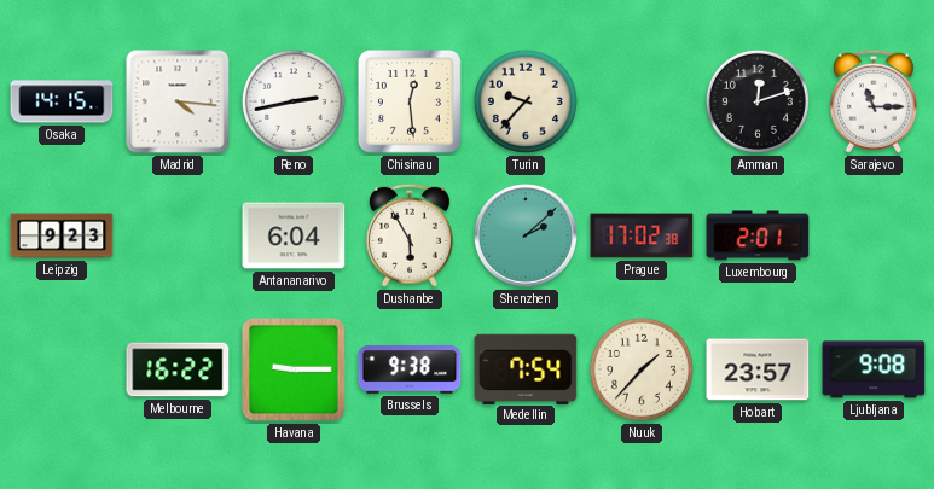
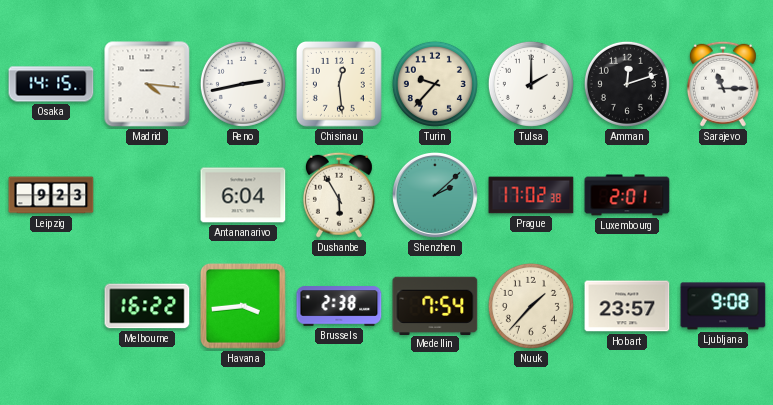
Tulsa: none -> 2:00
Havana: 9:15 -> 3:44
Brussels: 9:38 -> 2:38
